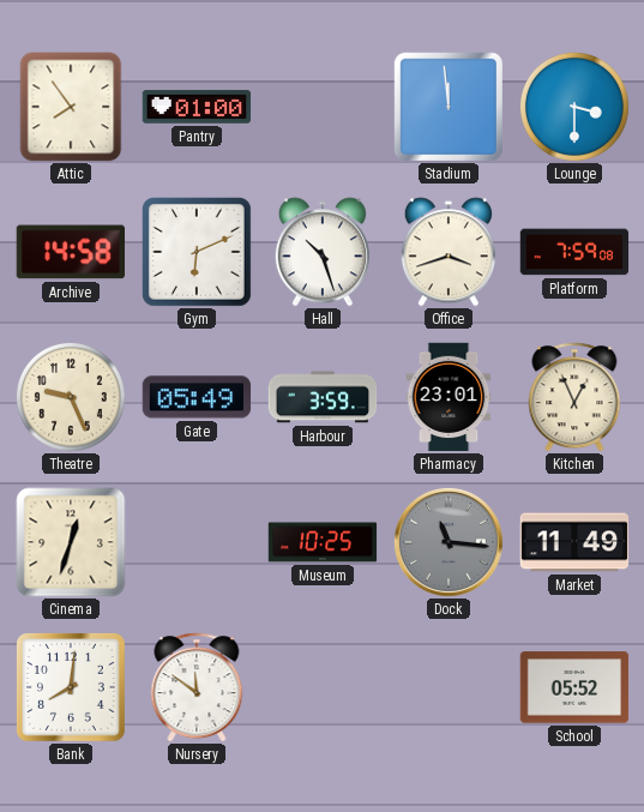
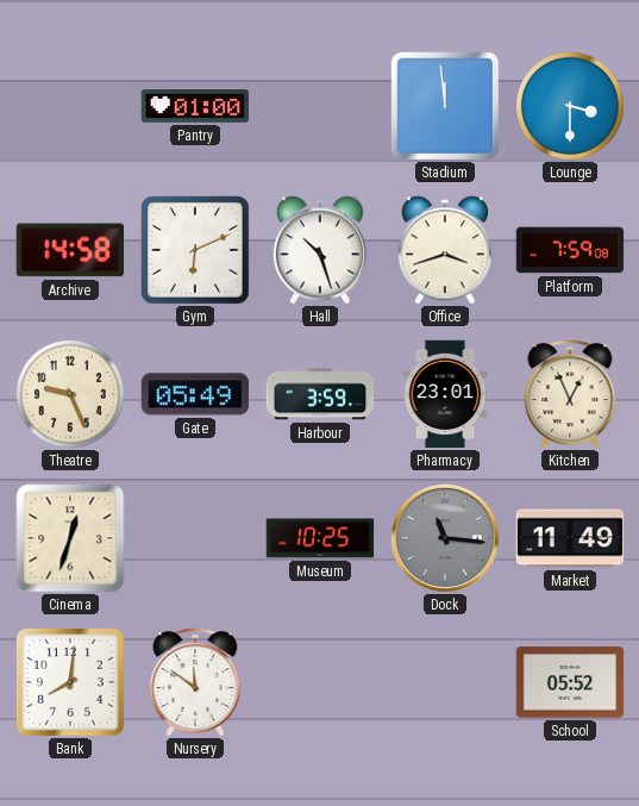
Attic: 7:54 -> none
